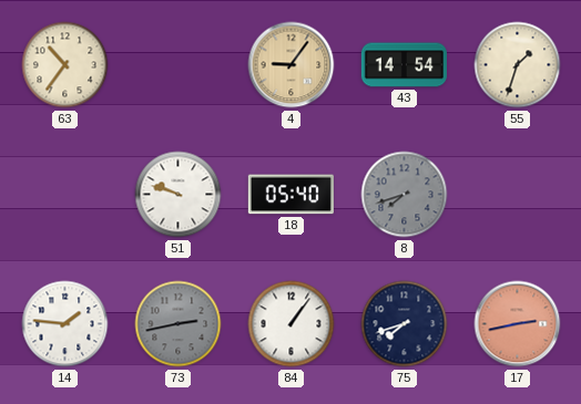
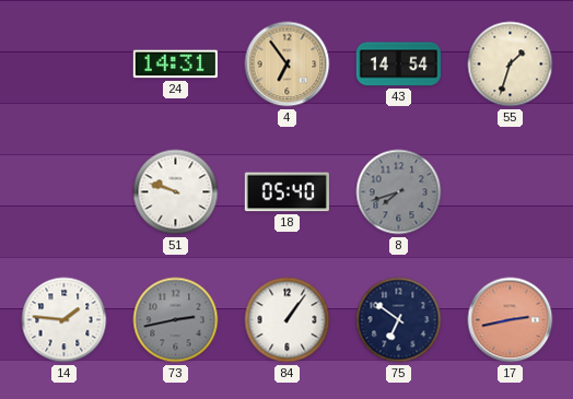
63: 10:36 -> none
24: none -> 14:31
4: 9:06 -> 6:54
75: 7:42 -> 6:51
